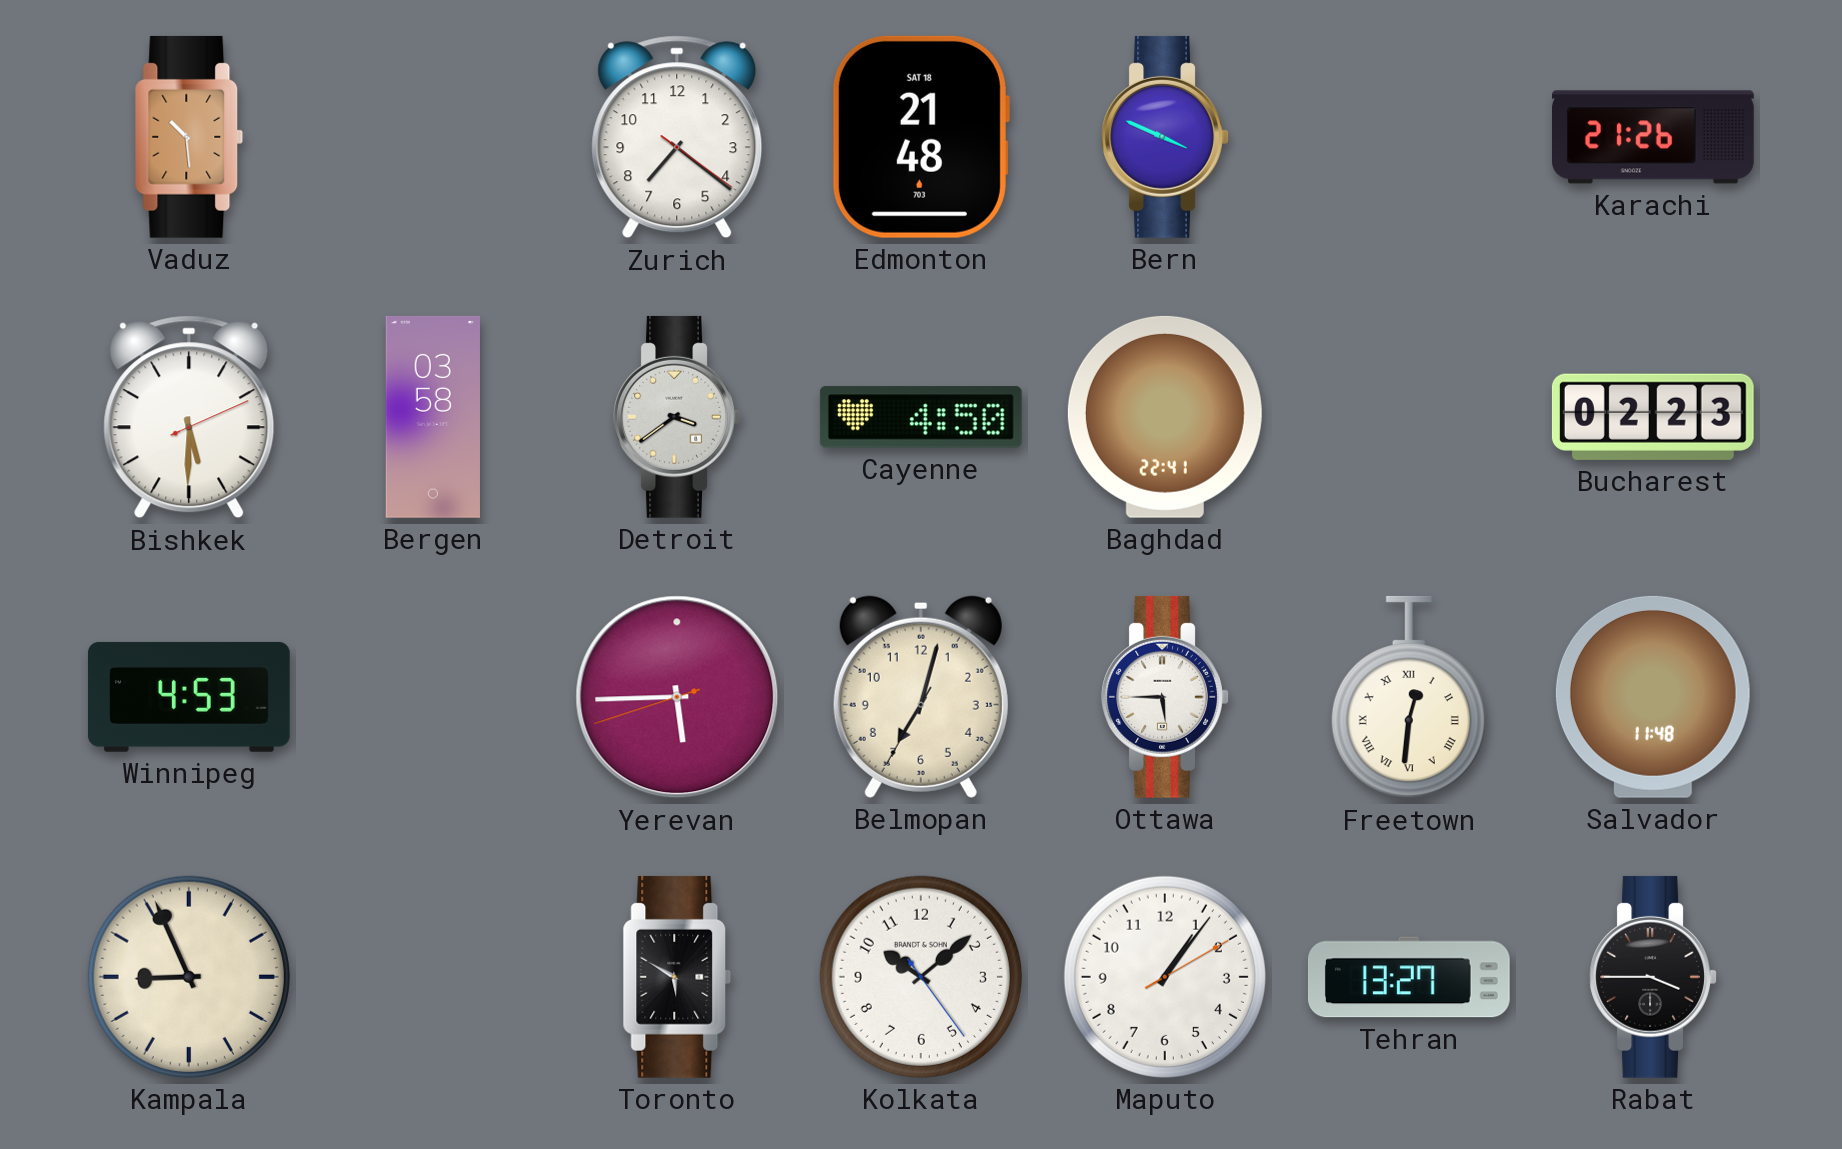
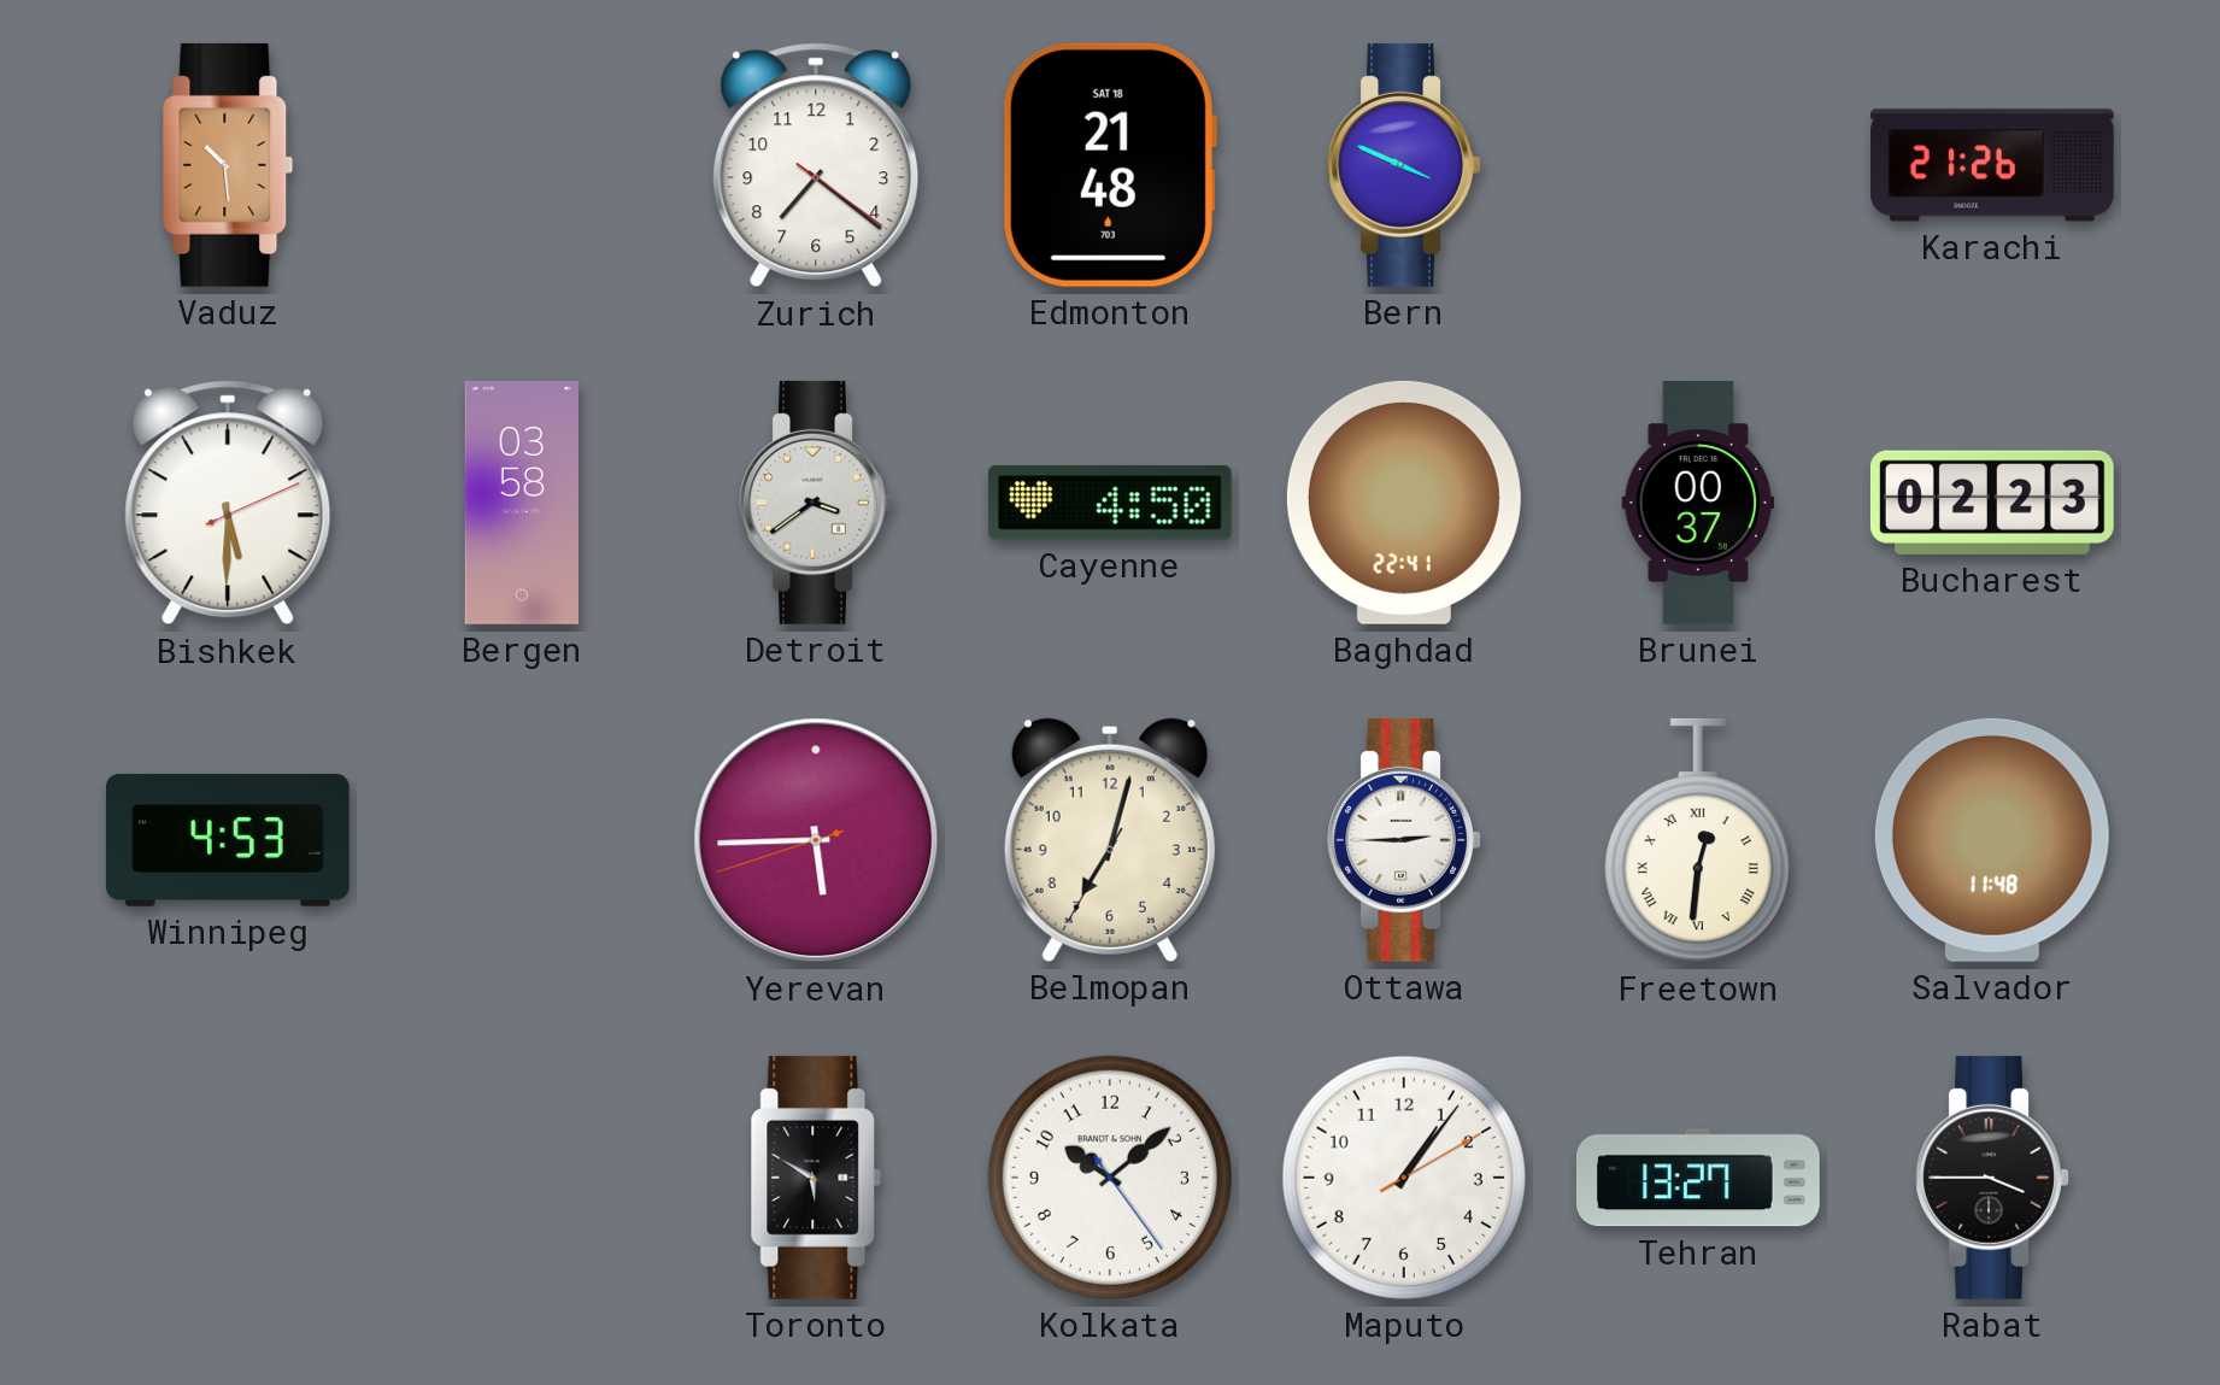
Brunei: none -> 00:37
Ottawa: 5:45 -> 2:45
Kampala: 8:56 -> none
